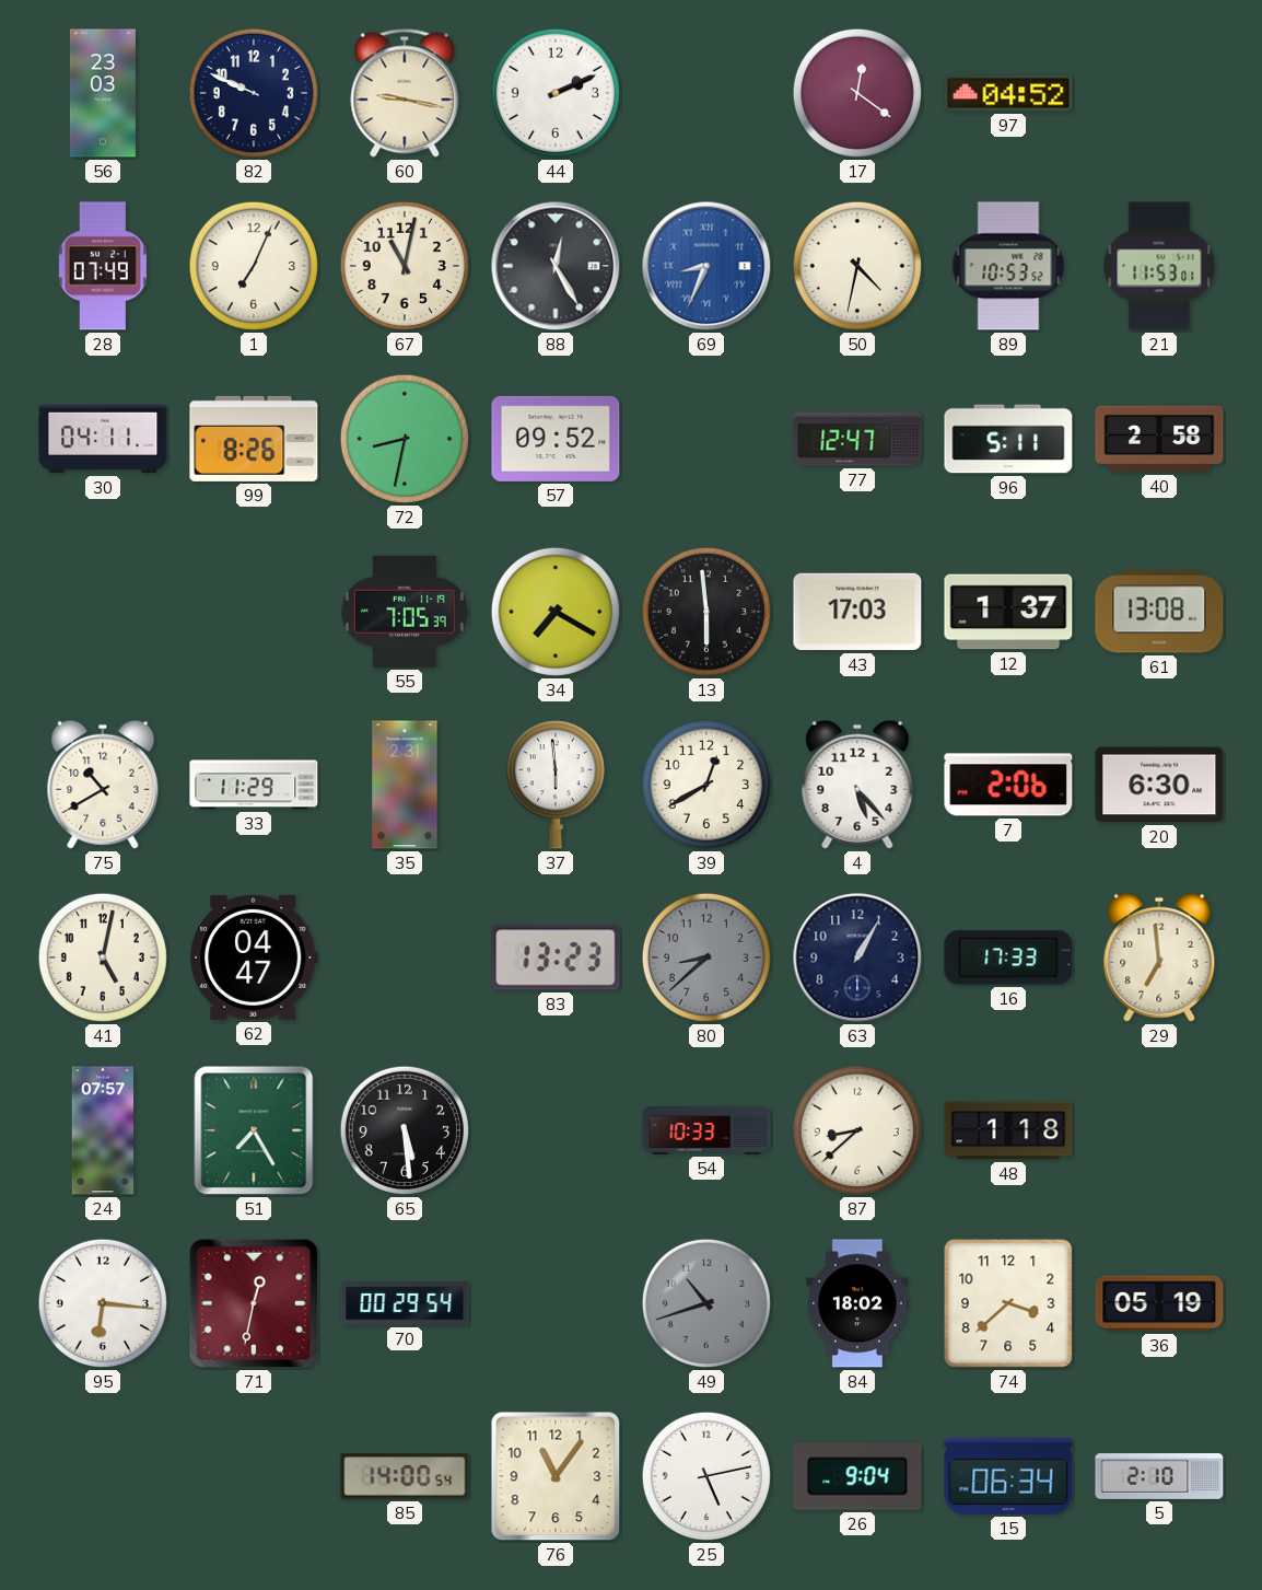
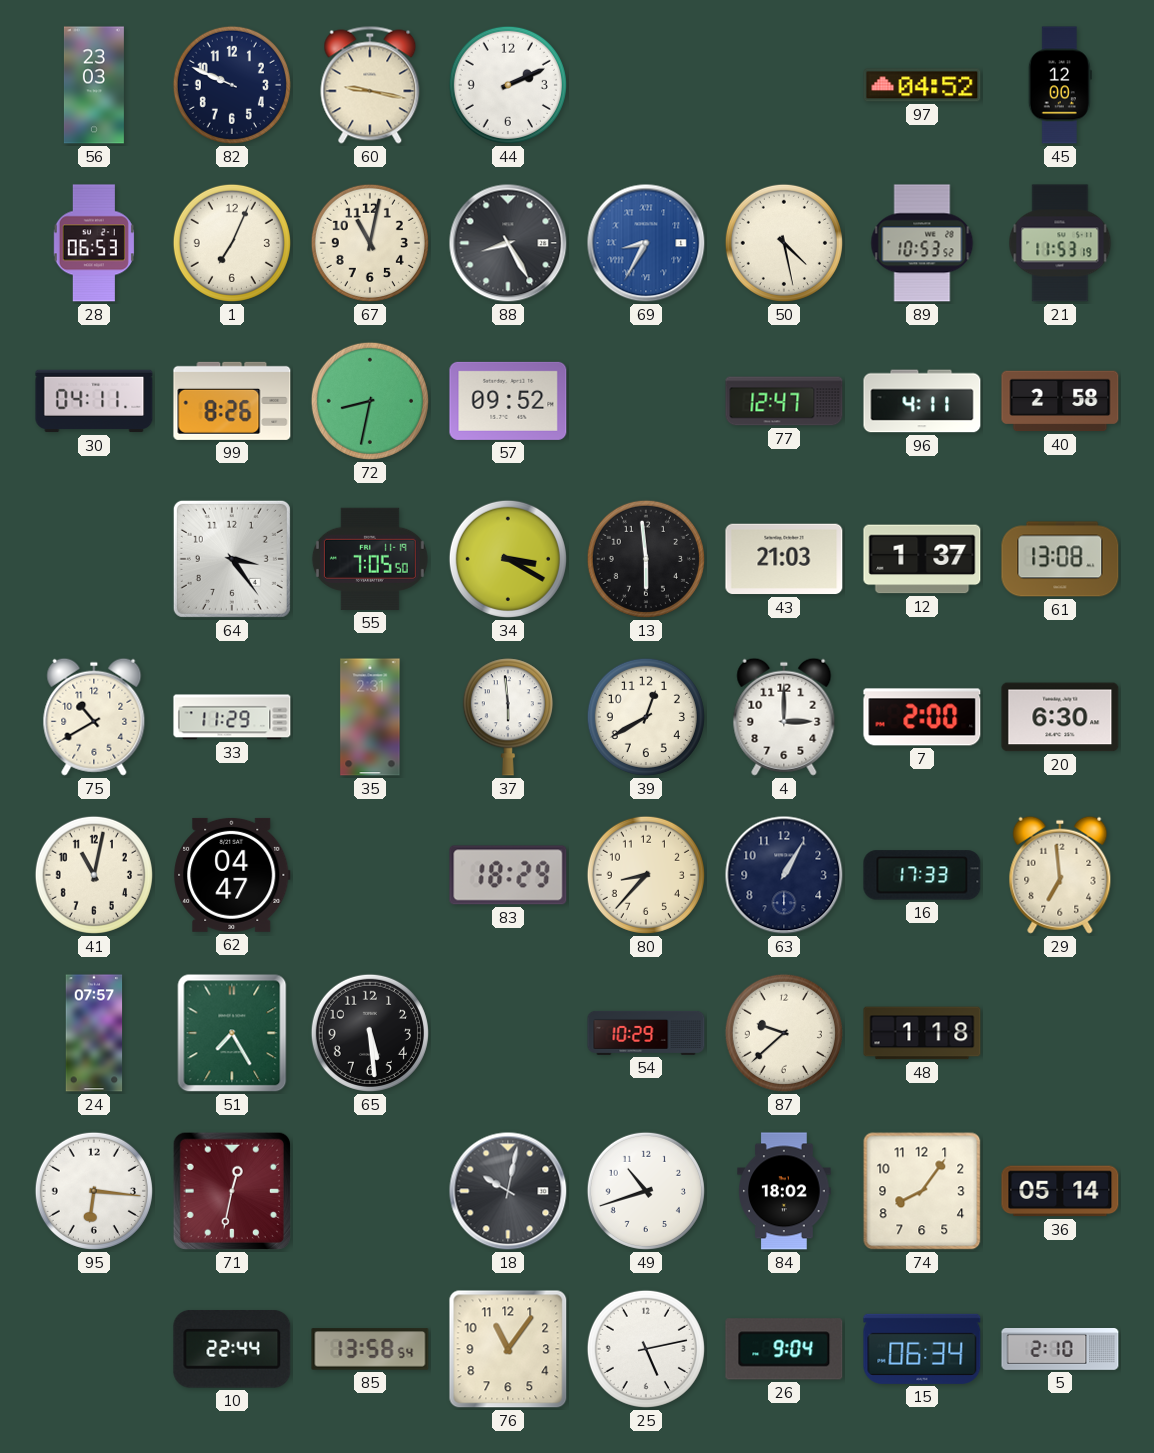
17: 12:21 -> none
45: none -> 12:00
28: 07:49 -> 06:53
88: 12:25 -> 8:25
69: 8:34 -> 8:35
50: 4:32 -> 4:28
21: 11:53:01 -> 11:53:19
96: 5:11 -> 4:11
64: none -> 3:24
55: 7:05:39 -> 7:05:50
34: 7:20 -> 3:20
43: 17:03 -> 21:03
4: 5:23 -> 3:00
7: 2:06 -> 2:00
41: 5:02 -> 11:02
83: 13:23 -> 18:29
80: 8:38 -> 8:37
80 dial: grey -> cream
54: 10:33 -> 10:29
87: 8:38 -> 9:38
70: 00:29 -> none
18: none -> 10:02
49 dial: grey -> white
74: 3:38 -> 8:06
36: 05:19 -> 05:14
10: none -> 22:44
85: 14:00 -> 13:58
